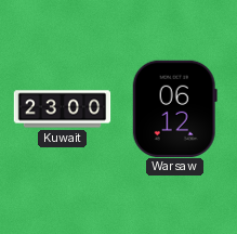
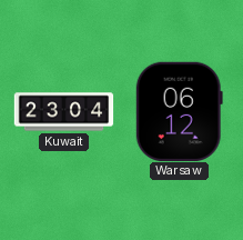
Kuwait: 23:00 -> 23:04
